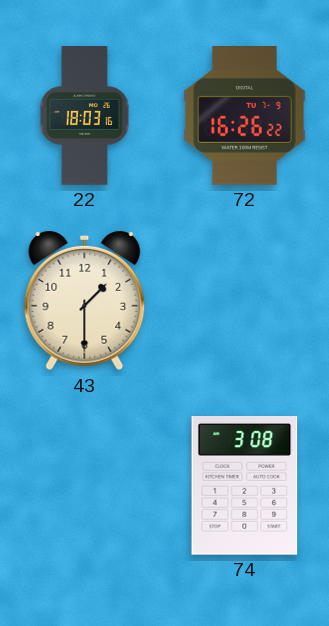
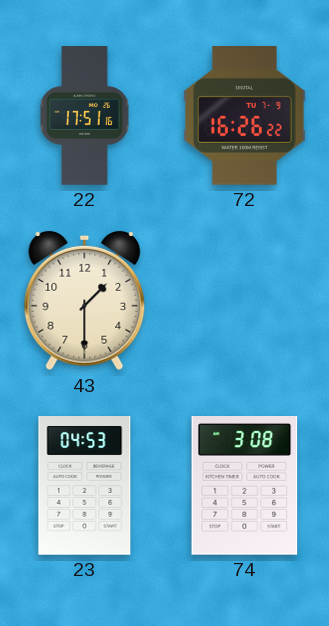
22: 18:03 -> 17:51
23: none -> 04:53
